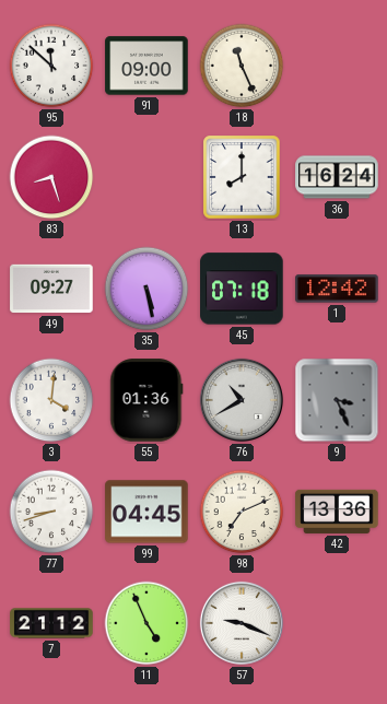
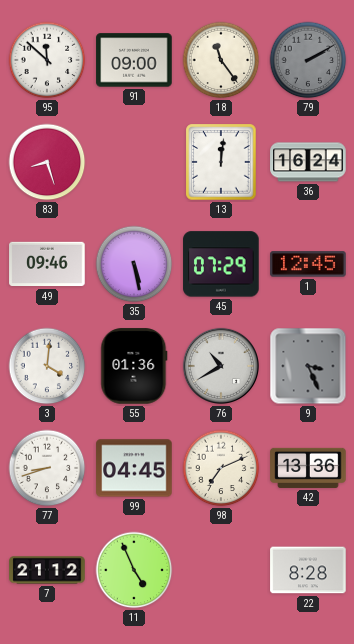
18: 11:26 -> 11:24
79: none -> 2:10
13: 8:00 -> 12:01
49: 09:27 -> 09:46
45: 07:18 -> 07:29
1: 12:42 -> 12:45
57: 9:19 -> none
22: none -> 8:28
